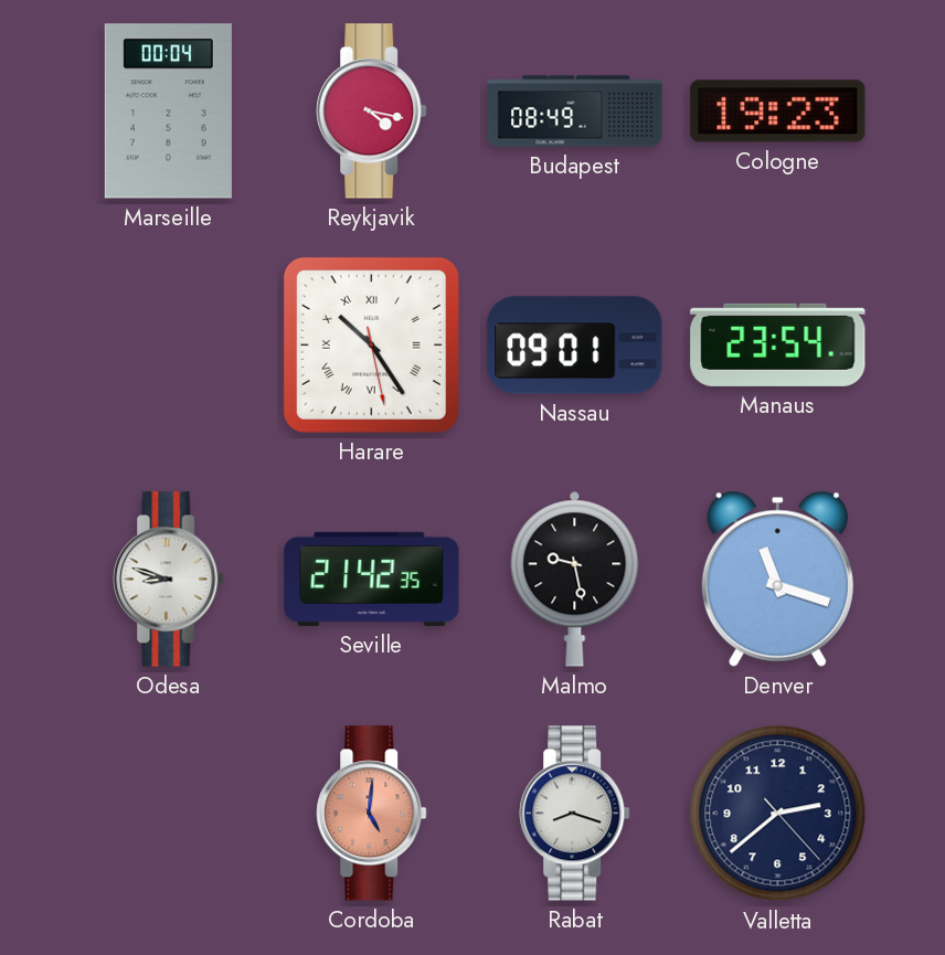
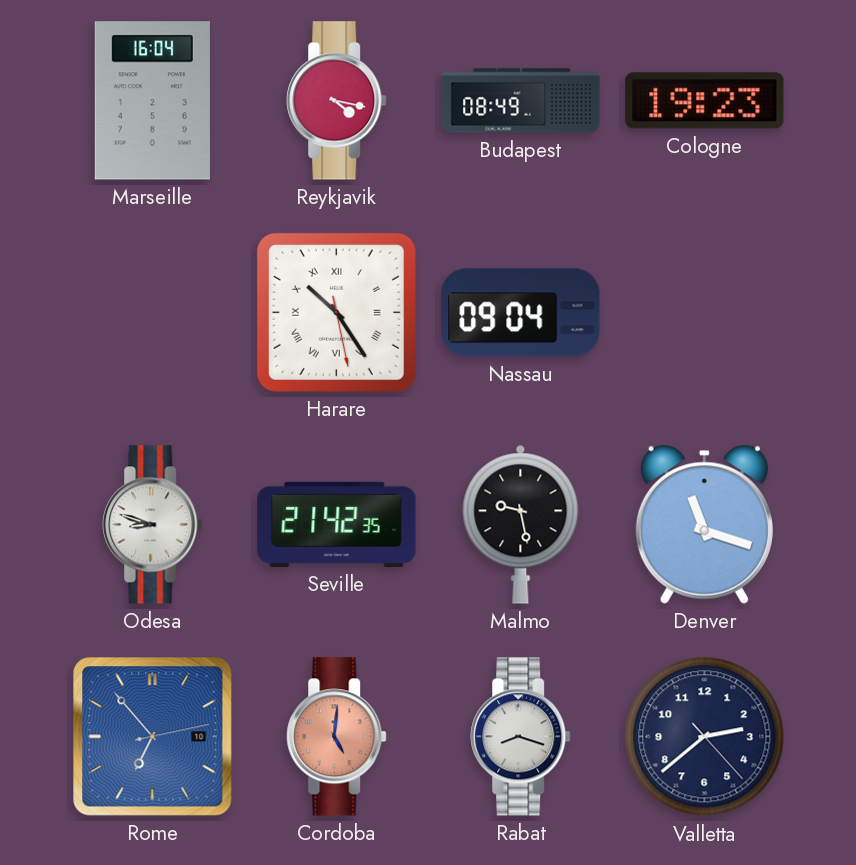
Marseille: 00:04 -> 16:04
Nassau: 09:01 -> 09:04
Manaus: 23:54 -> none
Rome: none -> 6:53
